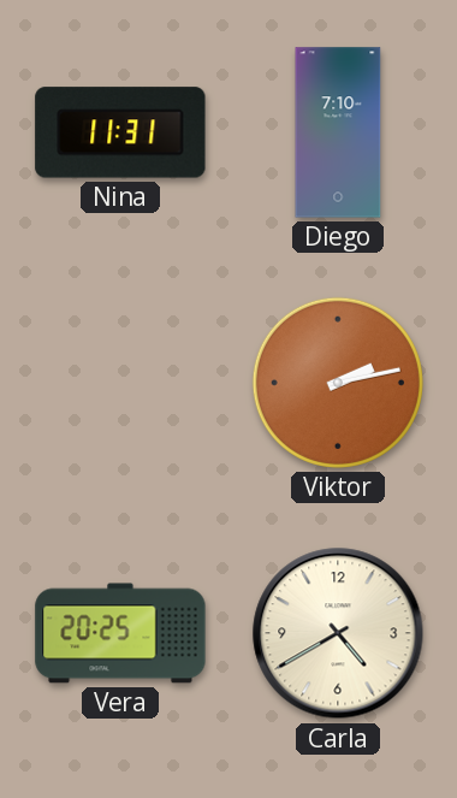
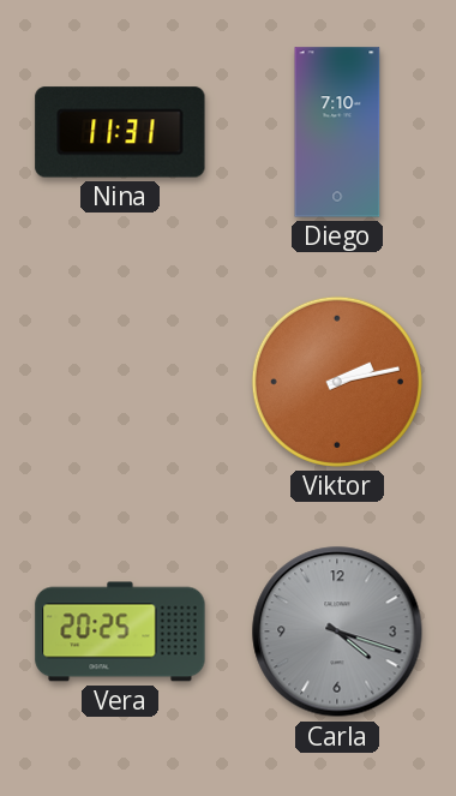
Carla: 4:40 -> 4:18
Carla dial: cream -> grey
